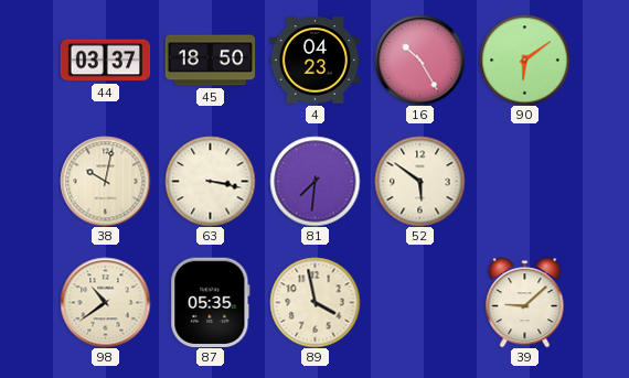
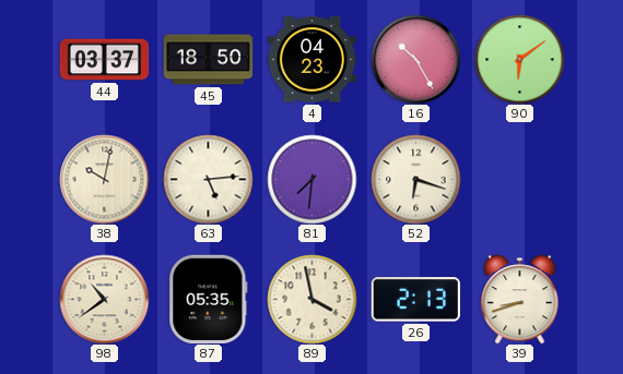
63: 3:17 -> 5:14
52: 5:51 -> 6:18
26: none -> 2:13
39: 9:08 -> 8:42
